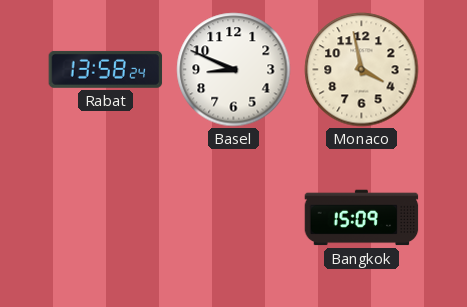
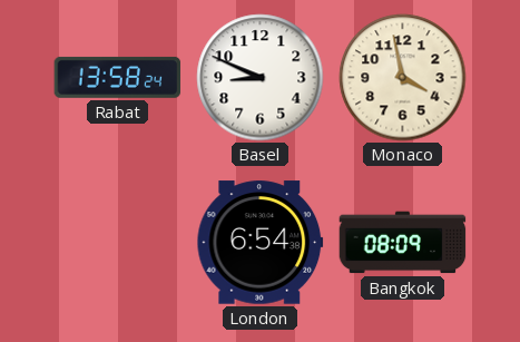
London: none -> 6:54
Bangkok: 15:09 -> 08:09
